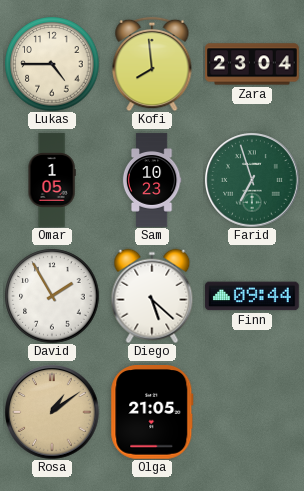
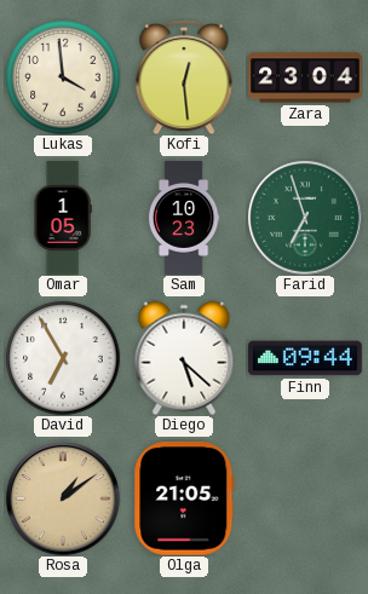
Lukas: 4:45 -> 3:59
Kofi: 7:59 -> 12:29
David: 1:55 -> 6:55
